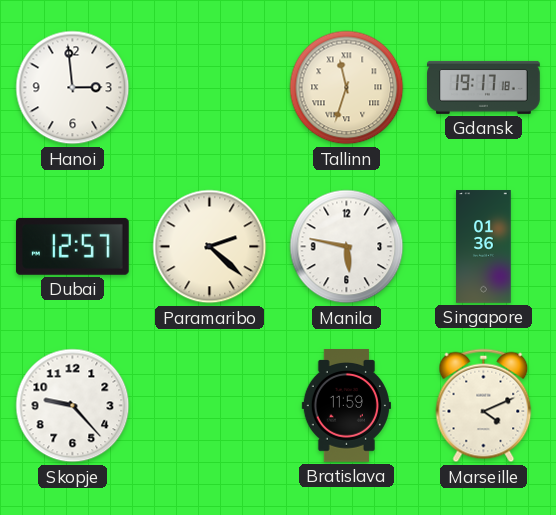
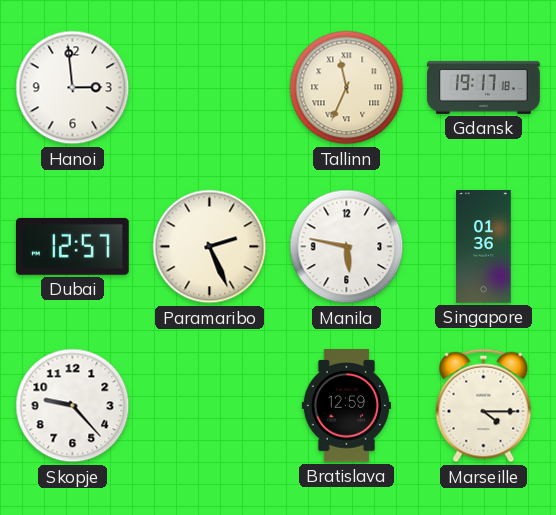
Tallinn: 11:33 -> 11:34
Paramaribo: 2:22 -> 2:26
Bratislava: 11:59 -> 12:59
Marseille: 4:11 -> 4:15
